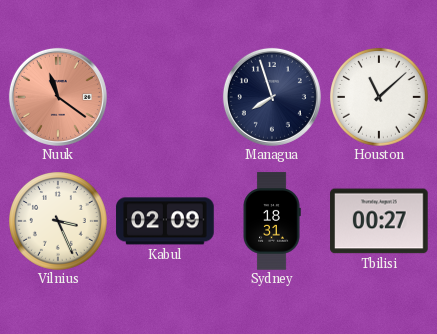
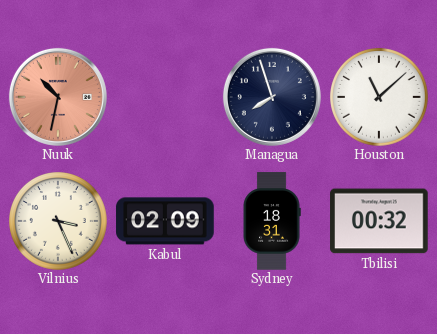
Nuuk: 11:21 -> 10:32
Tbilisi: 00:27 -> 00:32
